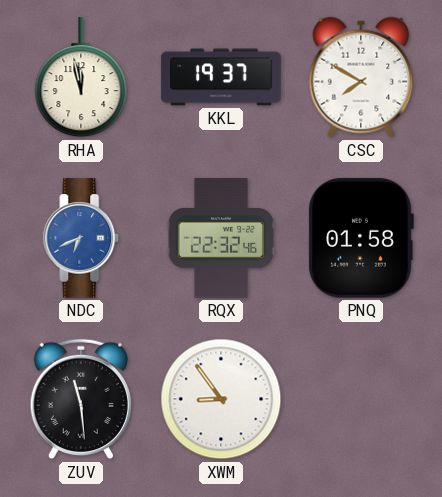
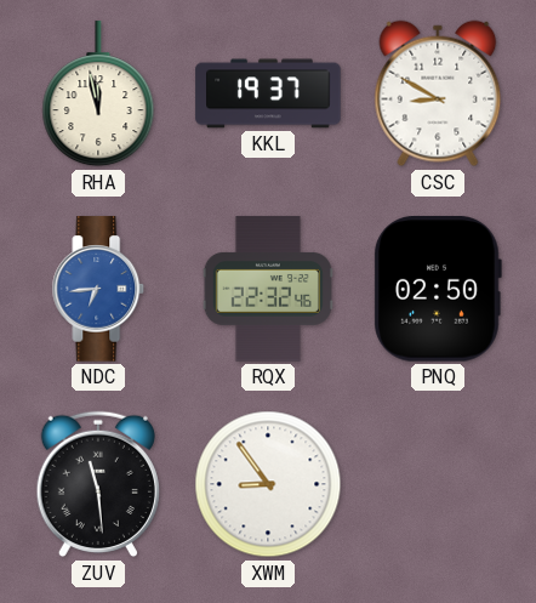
CSC: 7:50 -> 8:50
NDC: 6:41 -> 6:44
PNQ: 01:58 -> 02:50
